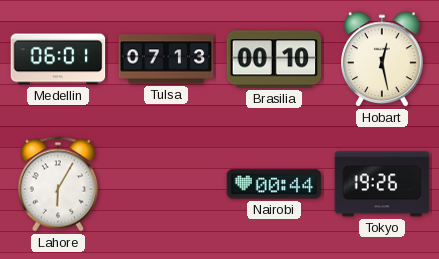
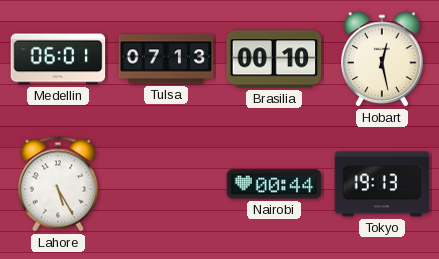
Lahore: 6:05 -> 5:25
Tokyo: 19:26 -> 19:13
